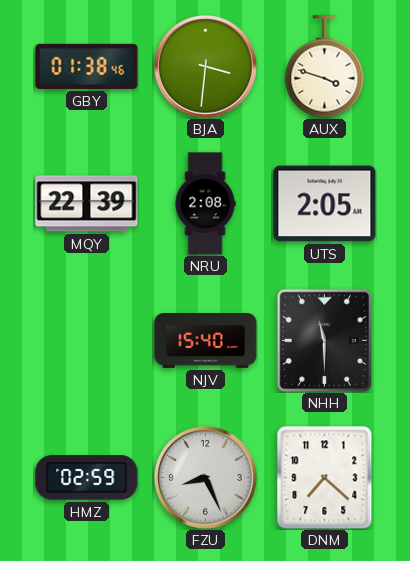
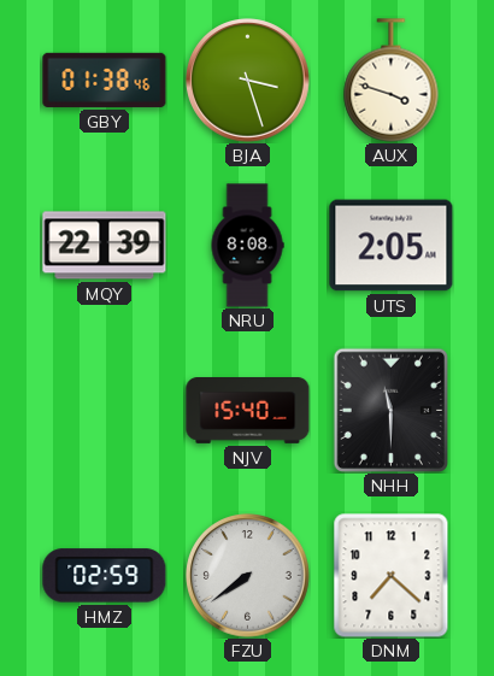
BJA: 3:31 -> 3:27
NRU: 2:08 -> 8:08
FZU: 8:26 -> 7:39
